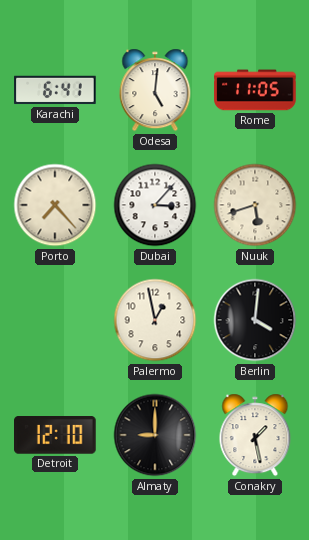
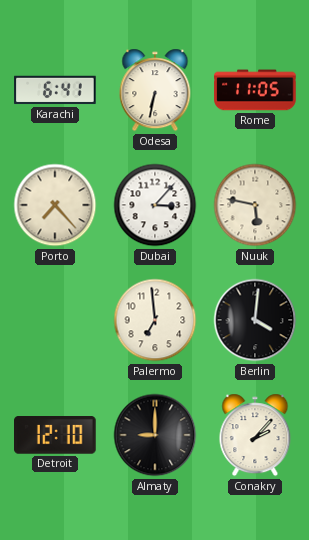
Odesa: 5:01 -> 6:32
Nuuk: 5:42 -> 5:47
Palermo: 12:58 -> 6:59
Conakry: 1:28 -> 2:07
